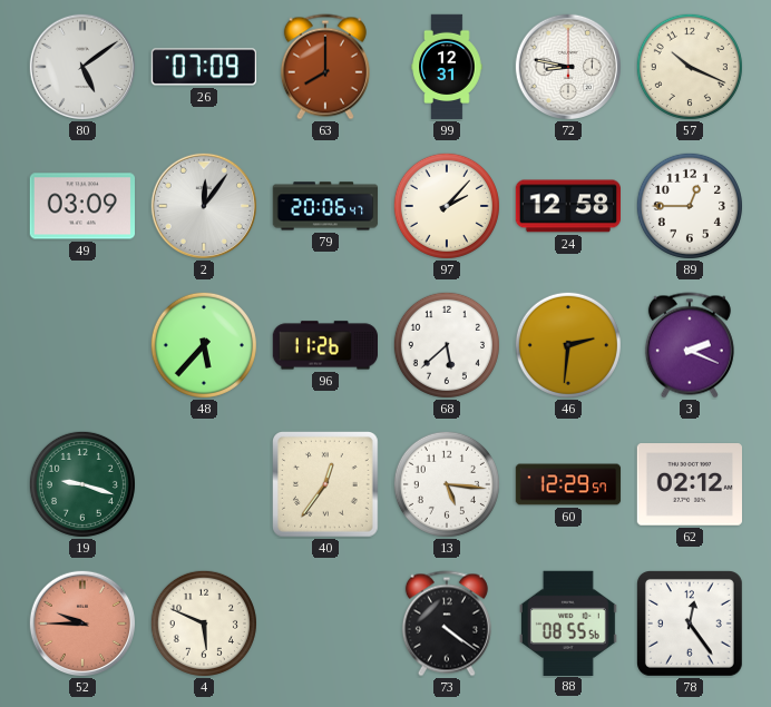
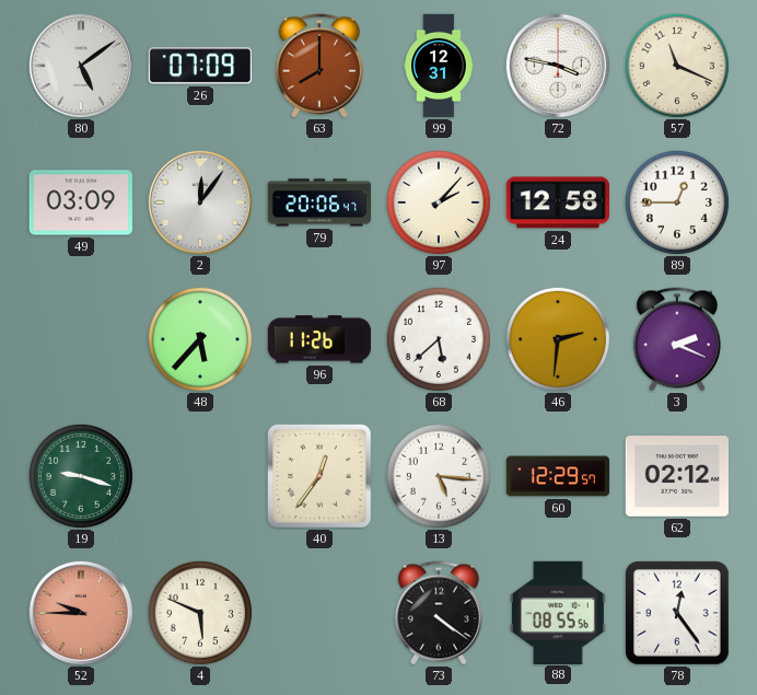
72: 8:47 -> 3:47
57: 10:19 -> 11:19
